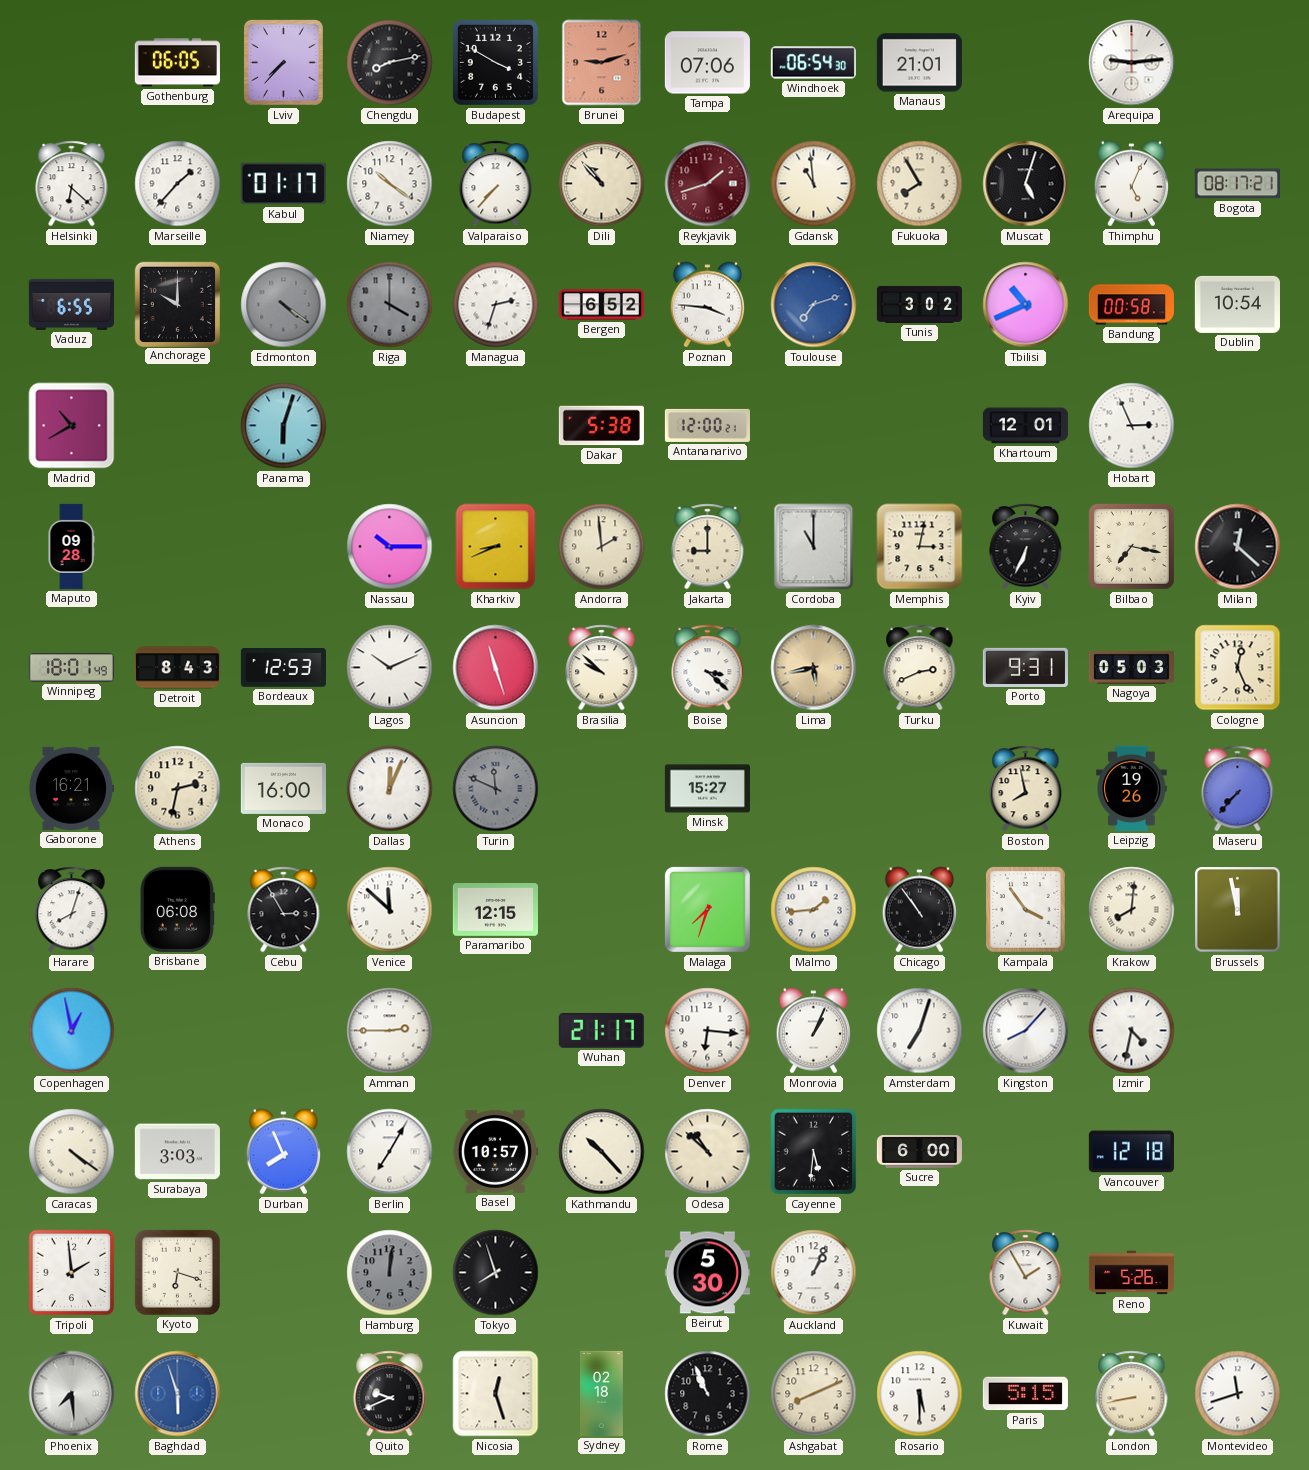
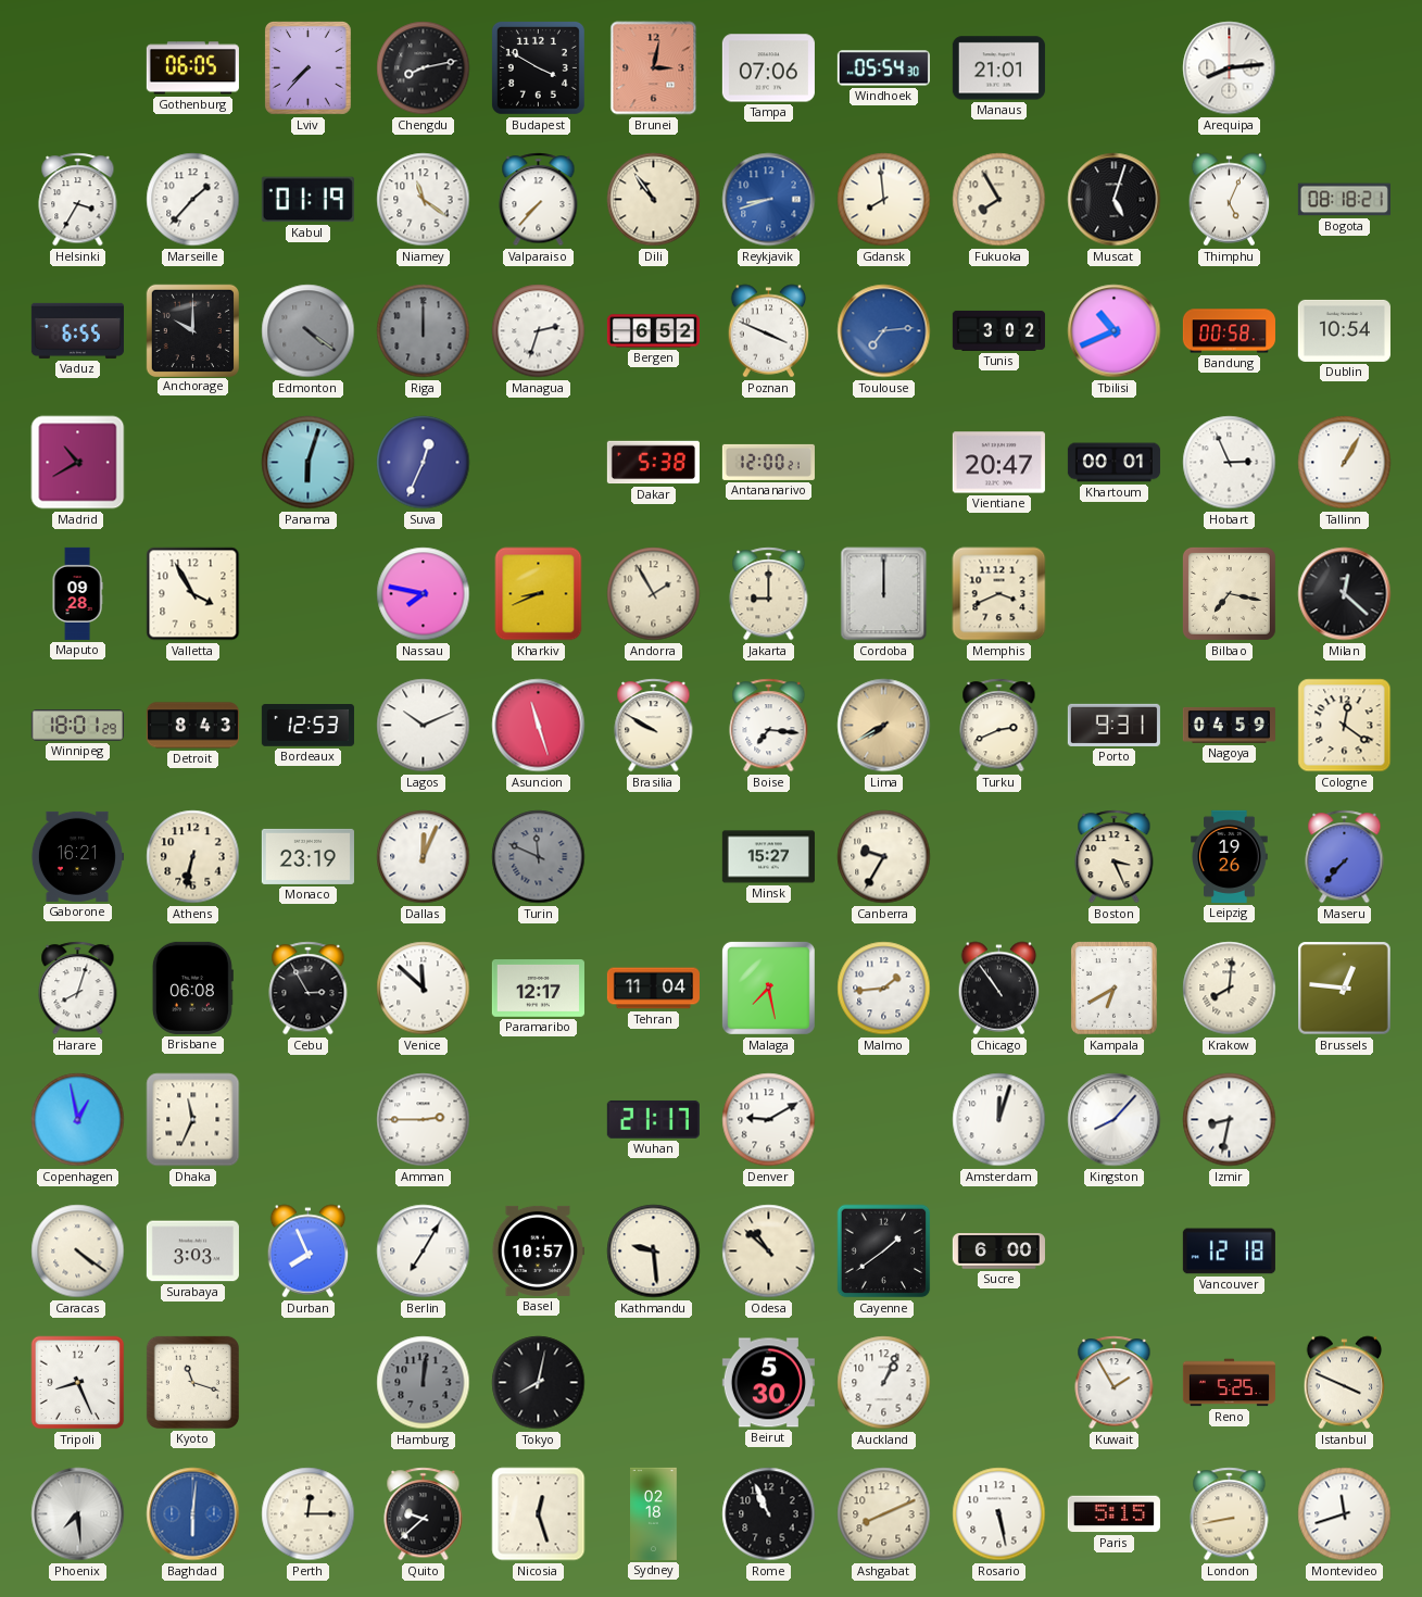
Brunei: 9:12 -> 3:02
Windhoek: 06:54 -> 05:54
Arequipa: 9:14 -> 8:14
Helsinki: 6:22 -> 3:35
Kabul: 01:17 -> 01:19
Niamey: 10:21 -> 11:21
Dili: 10:53 -> 10:54
Reykjavik: 1:42 -> 8:42
Reykjavik dial: burgundy -> blue
Gdansk: 10:59 -> 7:59
Bogota: 08:17 -> 08:18
Riga: 4:00 -> 12:00
Poznan: 3:46 -> 3:49
Toulouse: 7:12 -> 7:14
Suva: none -> 12:34
Vientiane: none -> 20:47
Khartoum: 12:01 -> 00:01
Tallinn: none -> 1:05
Valletta: none -> 3:55
Nassau: 10:15 -> 7:47
Andorra: 1:59 -> 1:55
Cordoba: 11:00 -> 12:00
Memphis: 3:02 -> 3:41
Kyiv: 6:34 -> none
Winnipeg: 18:01:49 -> 18:01:29
Brasilia: 9:52 -> 9:50
Boise: 3:22 -> 7:16
Lima: 5:43 -> 7:40
Nagoya: 05:03 -> 04:59
Cologne: 12:26 -> 12:21
Athens: 2:32 -> 6:32
Monaco: 16:00 -> 23:19
Canberra: none -> 9:35
Boston: 7:58 -> 3:26
Paramaribo: 12:15 -> 12:17
Tehran: none -> 11:04
Malaga: 7:33 -> 7:28
Kampala: 3:54 -> 6:40
Brussels: 11:58 -> 12:46
Dhaka: none -> 11:34
Denver: 6:16 -> 9:10
Monrovia: 1:04 -> none
Amsterdam: 7:03 -> 12:03
Izmir: 4:32 -> 8:32
Kathmandu: 10:23 -> 9:29
Cayenne: 5:31 -> 1:39
Tripoli: 1:59 -> 8:26
Kyoto: 6:18 -> 11:18
Tokyo: 7:57 -> 8:02
Reno: 5:26 -> 5:25
Istanbul: none -> 3:49
Baghdad: 5:57 -> 6:01
Perth: none -> 12:15
Quito: 9:41 -> 9:38
Rosario: 5:30 -> 5:28
